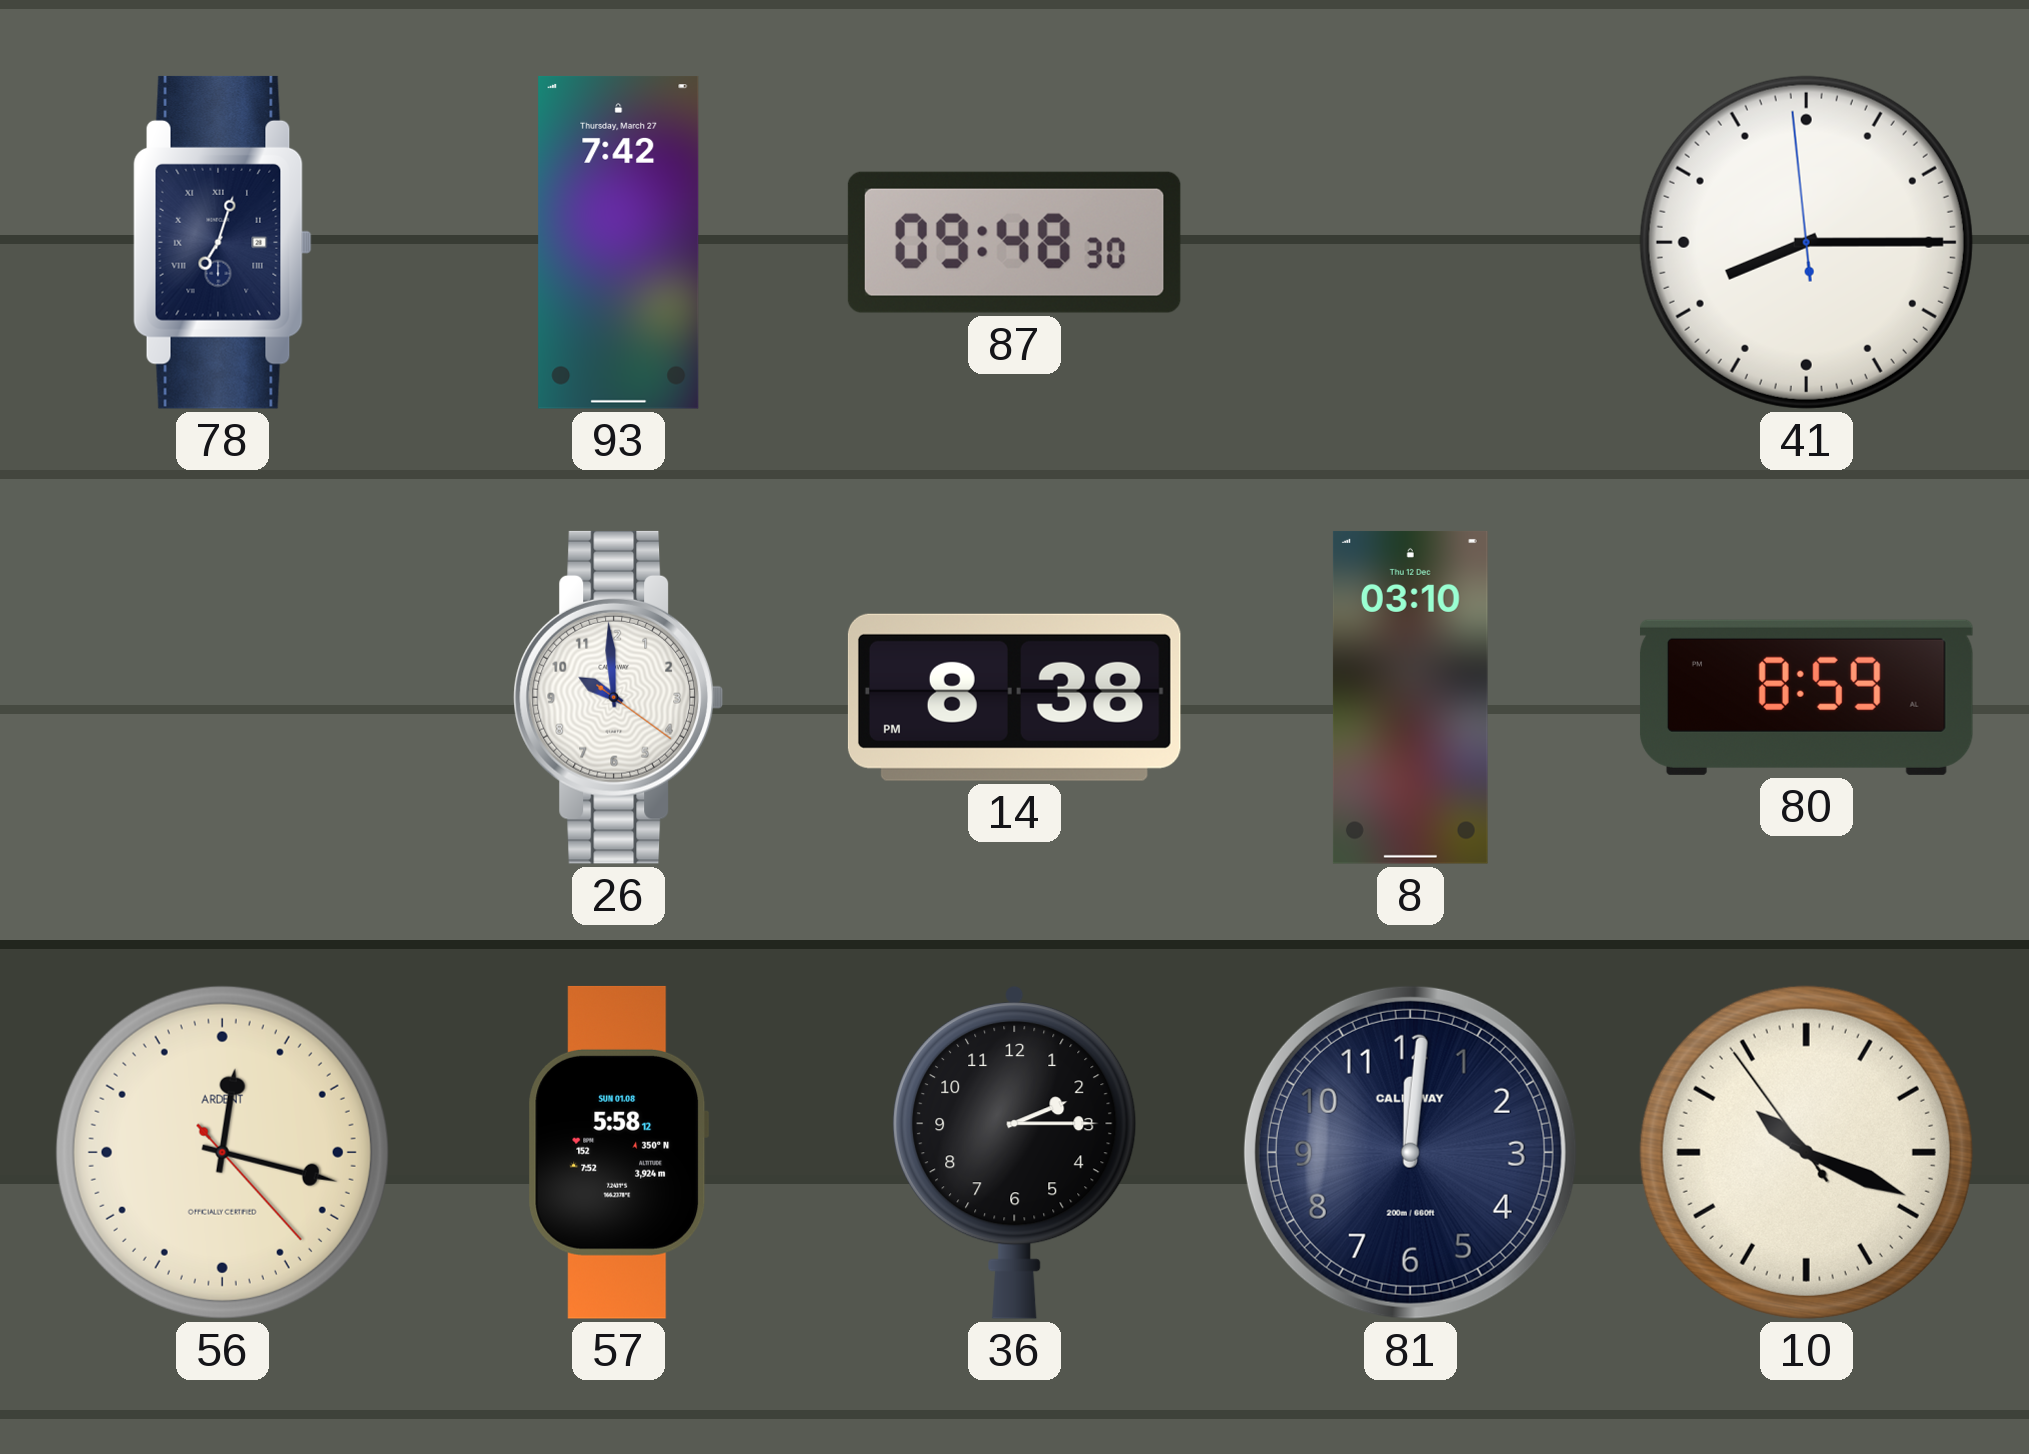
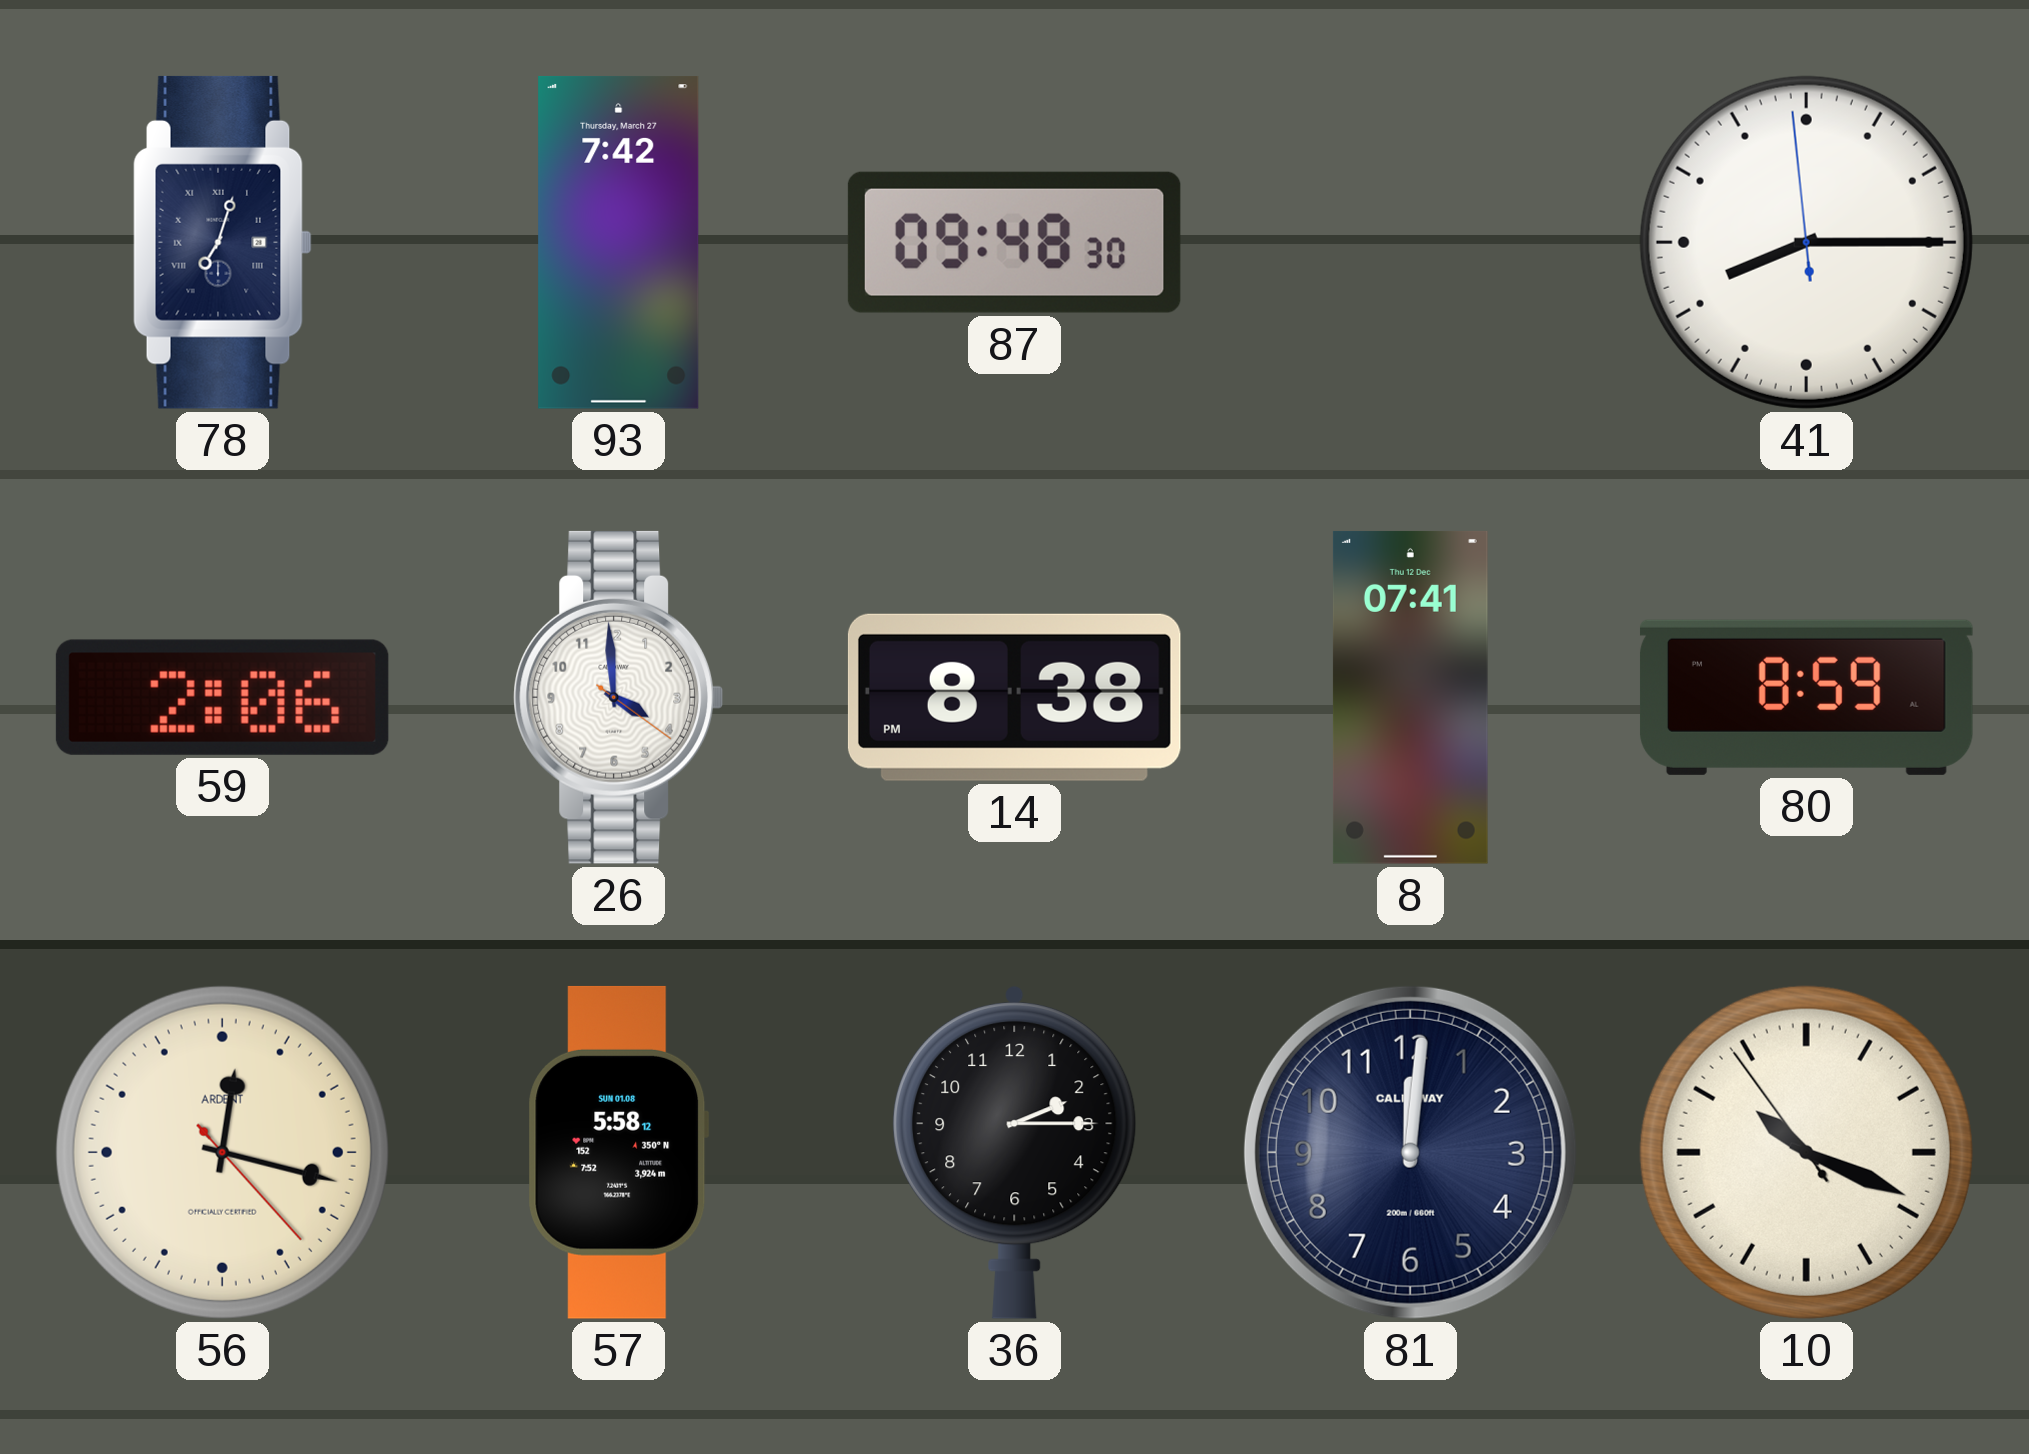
59: none -> 2:06
26: 9:59 -> 3:59
8: 03:10 -> 07:41
